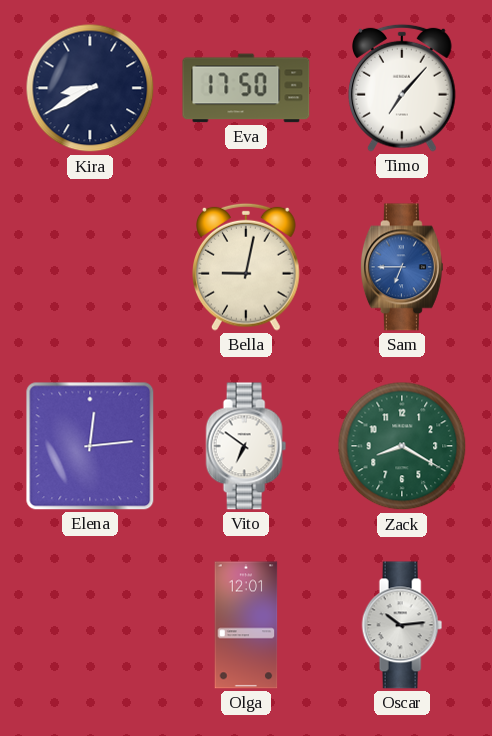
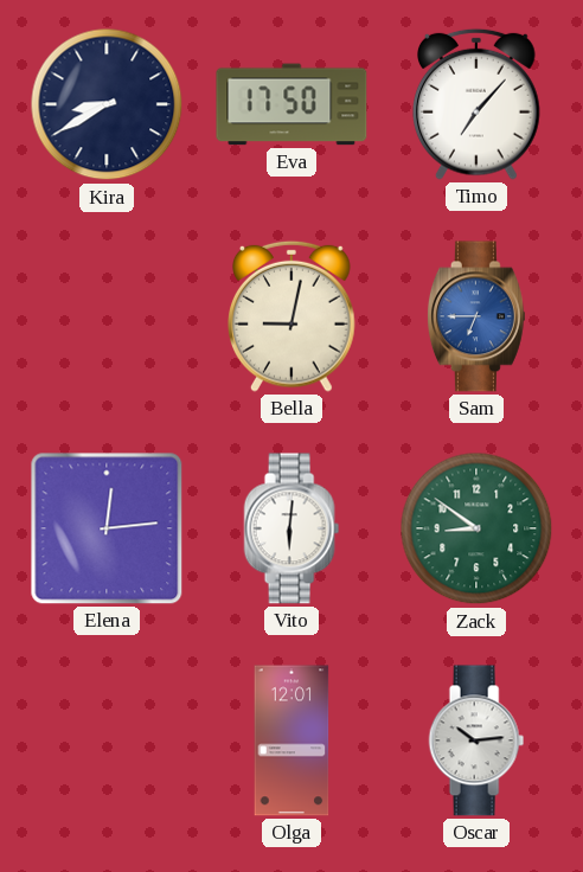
Vito: 6:51 -> 6:01
Zack: 8:20 -> 8:51
